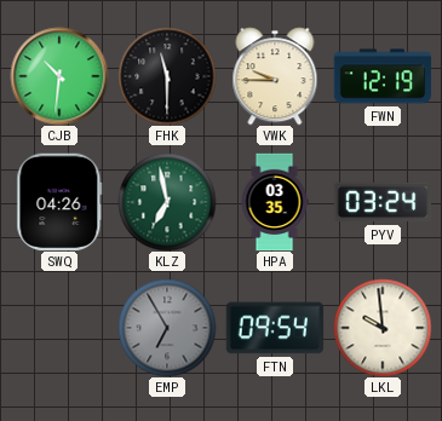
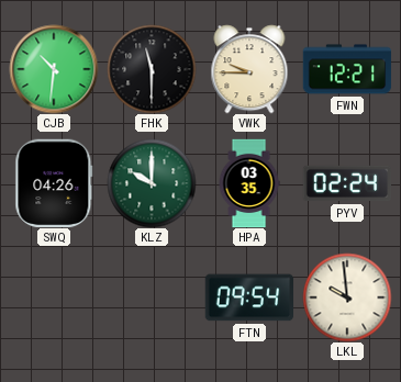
FWN: 12:19 -> 12:21
KLZ: 6:58 -> 10:00
PYV: 03:24 -> 02:24
EMP: 6:55 -> none
